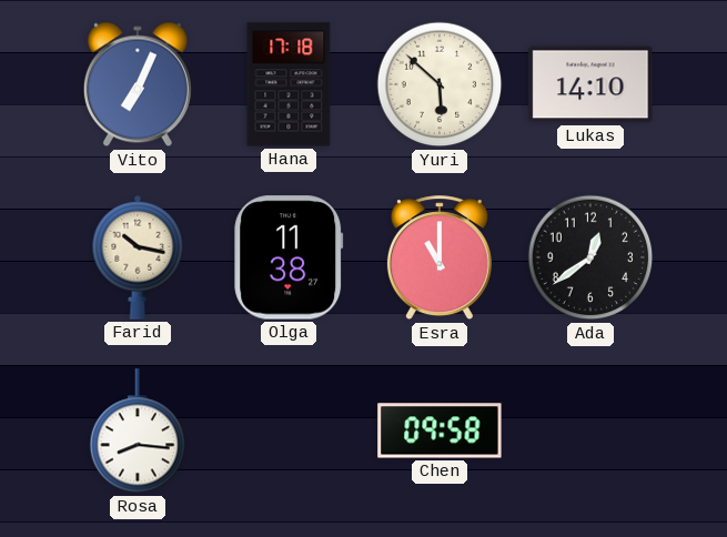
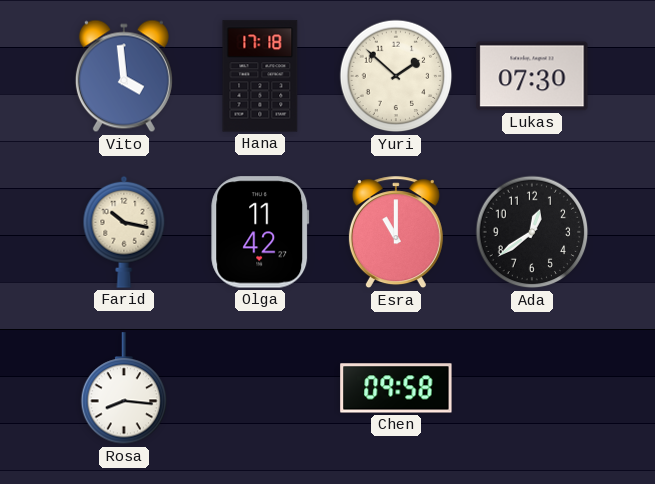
Vito: 7:04 -> 3:59
Yuri: 5:52 -> 1:52
Lukas: 14:10 -> 07:30
Olga: 11:38 -> 11:42
